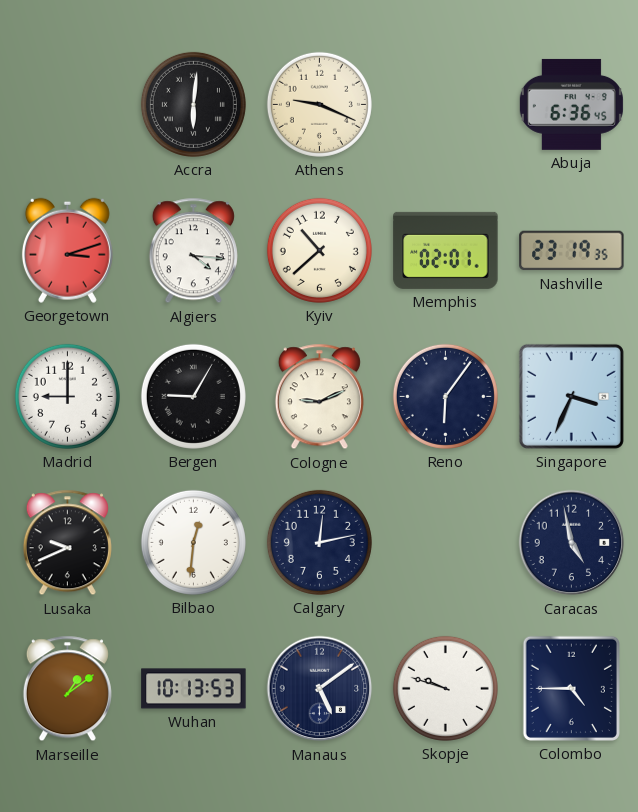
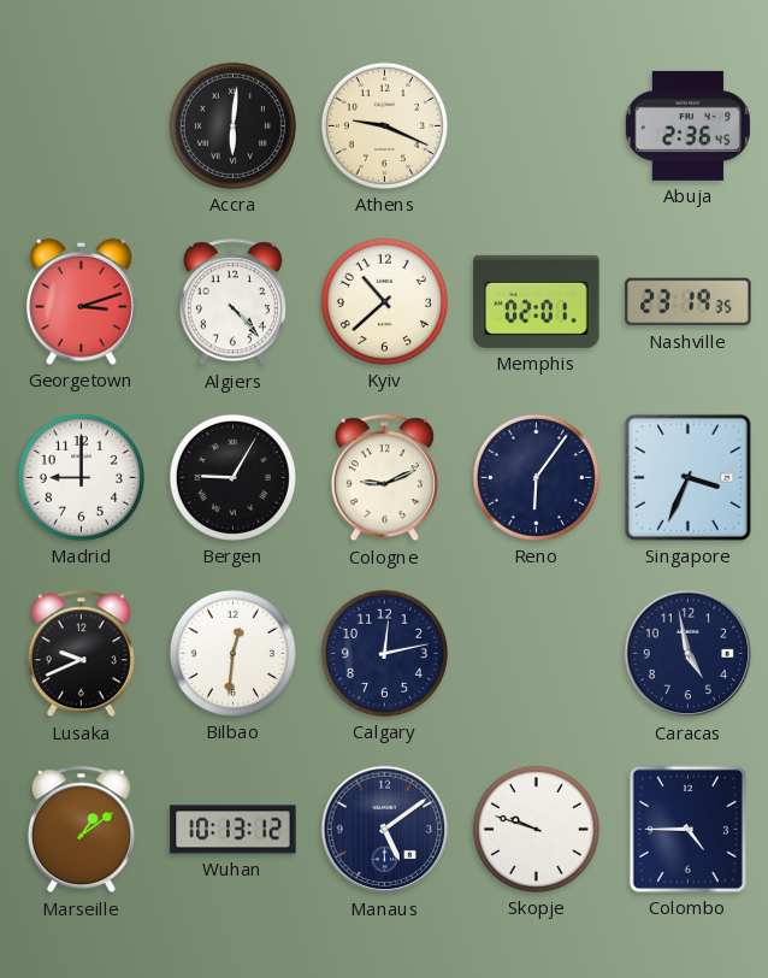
Abuja: 6:36 -> 2:36
Algiers: 4:16 -> 4:23
Wuhan: 10:13:53 -> 10:13:12
